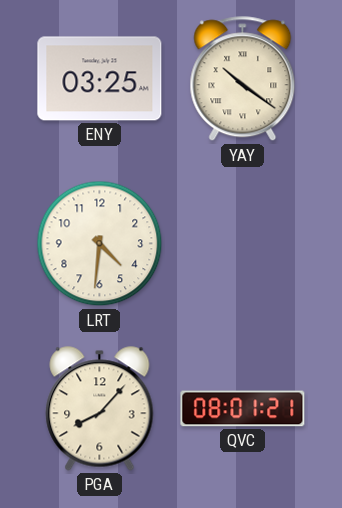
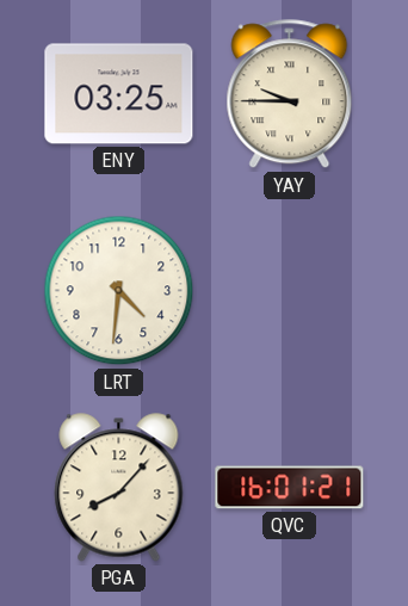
YAY: 10:21 -> 9:45
QVC: 08:01 -> 16:01
